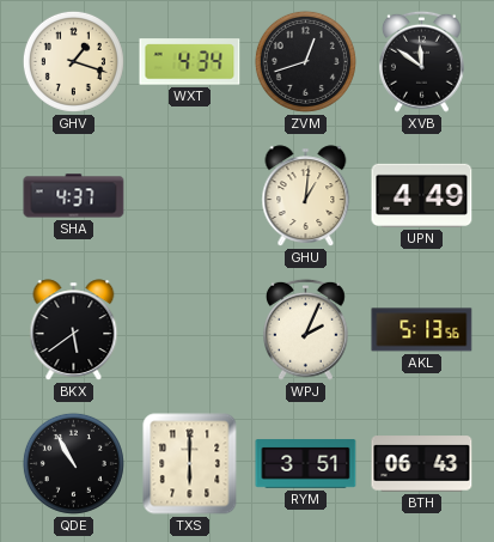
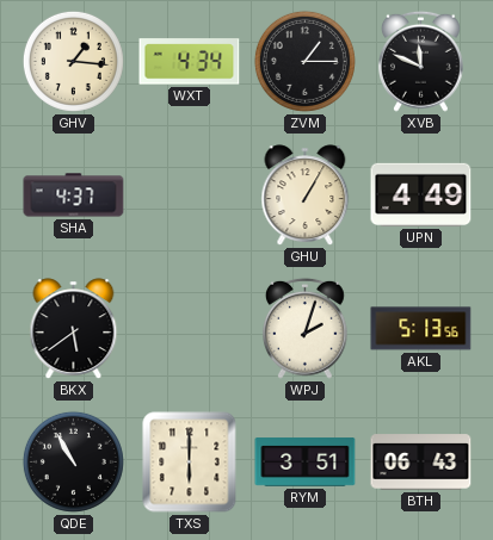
GHV: 1:18 -> 1:16
ZVM: 12:42 -> 1:15
XVB: 11:51 -> 11:49
GHU: 1:01 -> 1:05
WPJ: 2:04 -> 2:03
